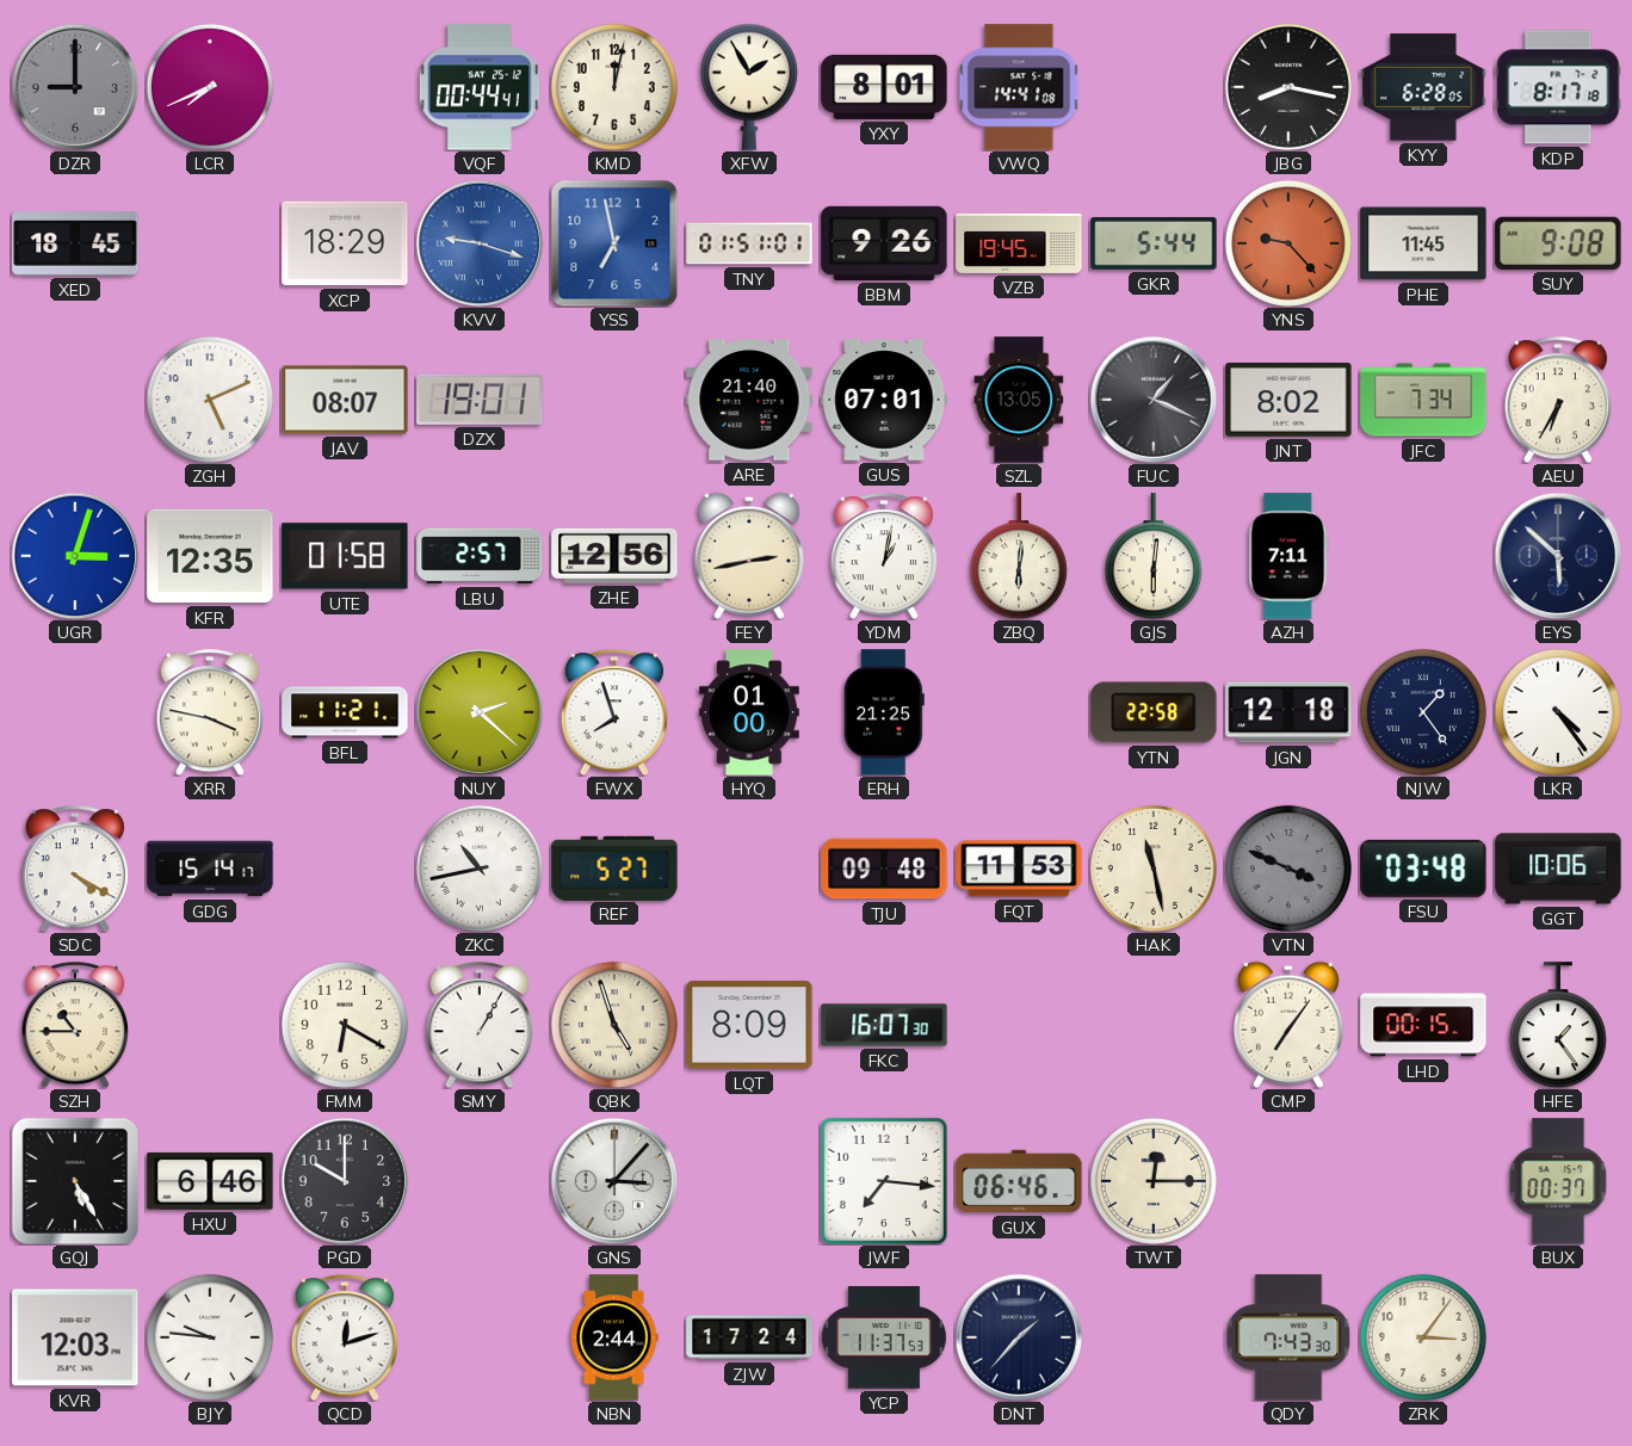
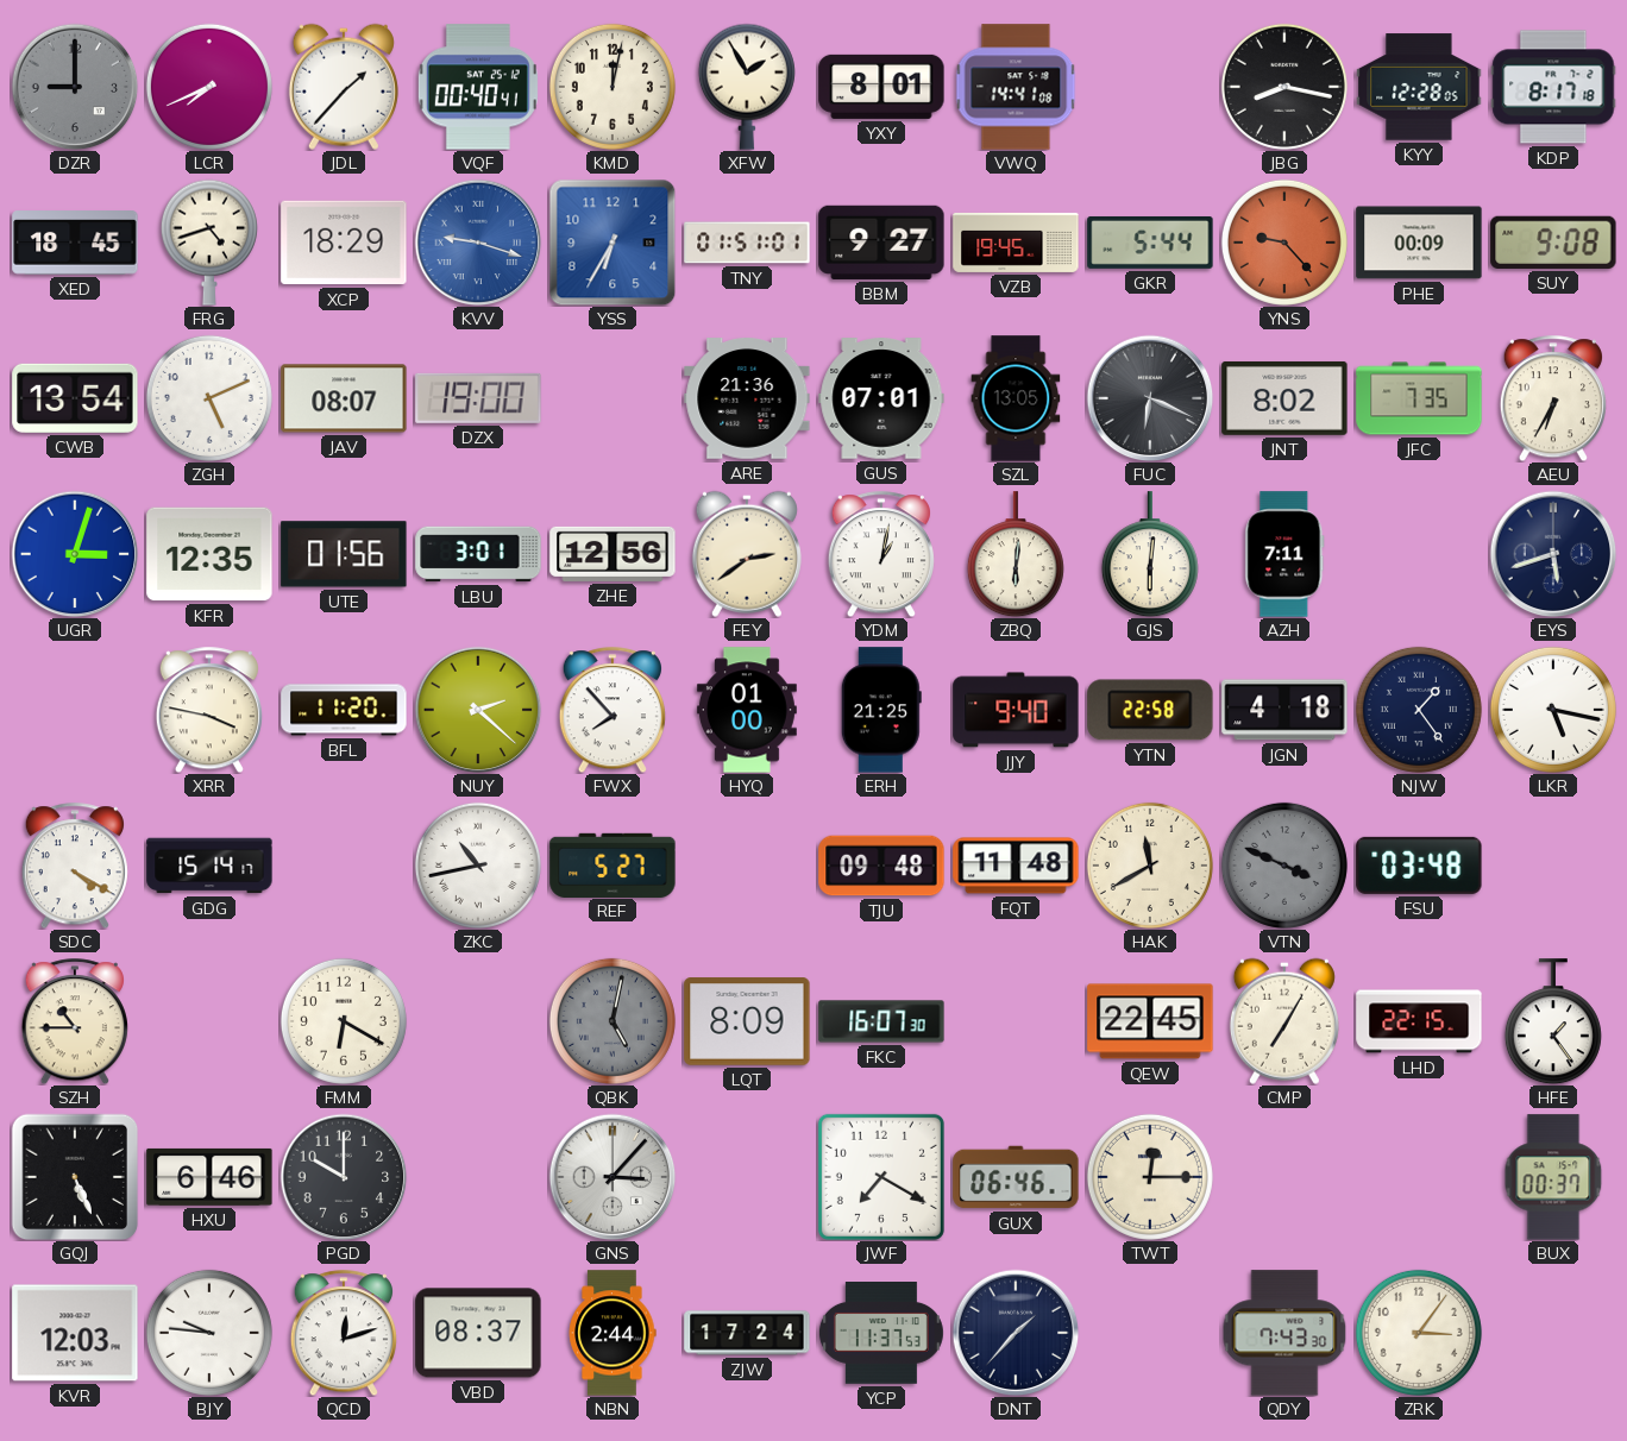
JDL: none -> 1:37
VQF: 00:44 -> 00:40
KYY: 6:28 -> 12:28
FRG: none -> 4:42
YSS: 6:58 -> 6:35
BBM: 9:26 -> 9:27
PHE: 11:45 -> 00:09
CWB: none -> 13:54
DZX: 19:01 -> 19:00
ARE: 21:40 -> 21:36
FUC: 1:19 -> 6:19
JFC: 7:34 -> 7:35
UTE: 01:58 -> 01:56
LBU: 2:57 -> 3:01
FEY: 2:43 -> 2:39
EYS: 5:52 -> 5:42
BFL: 11:21 -> 11:20
FWX: 7:57 -> 7:53
JJY: none -> 9:40
JGN: 12:18 -> 4:18
LKR: 4:24 -> 5:17
FQT: 11:53 -> 11:48
HAK: 11:28 -> 11:40
GGT: 10:06 -> none
SMY: 1:05 -> none
QBK: 4:57 -> 5:02
QBK dial: cream -> grey
QEW: none -> 22:45
CMP: 7:06 -> 7:05
LHD: 00:15 -> 22:15
GQJ: 5:25 -> 5:26
JWF: 7:16 -> 7:20
VBD: none -> 08:37
